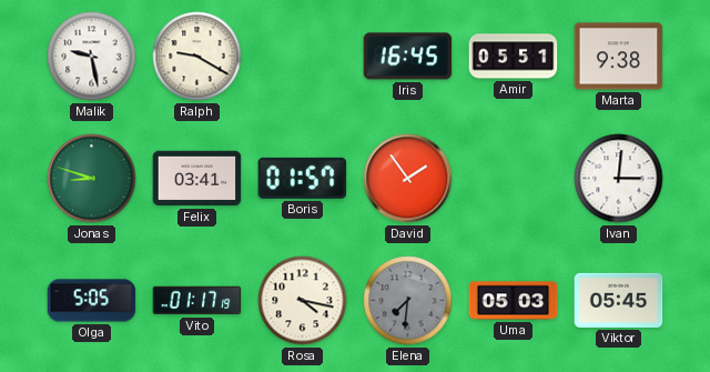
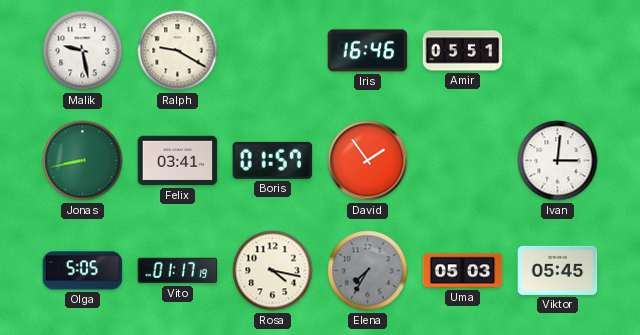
Iris: 16:45 -> 16:46
Marta: 9:38 -> none
Jonas: 8:48 -> 8:43
Elena: 7:31 -> 7:35
